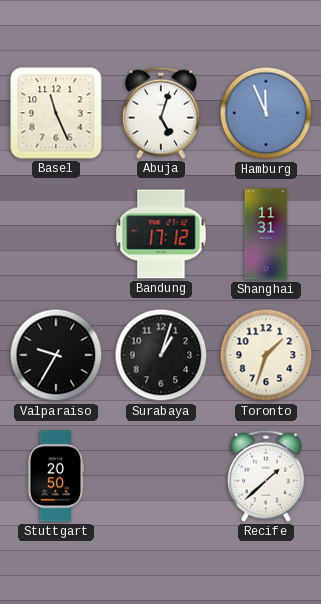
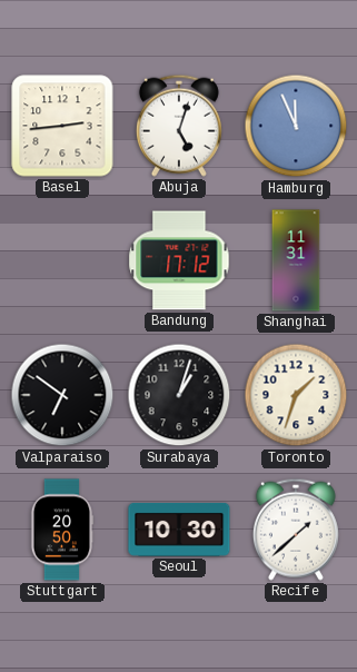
Basel: 11:26 -> 2:44
Valparaiso: 9:35 -> 6:51
Seoul: none -> 10:30
